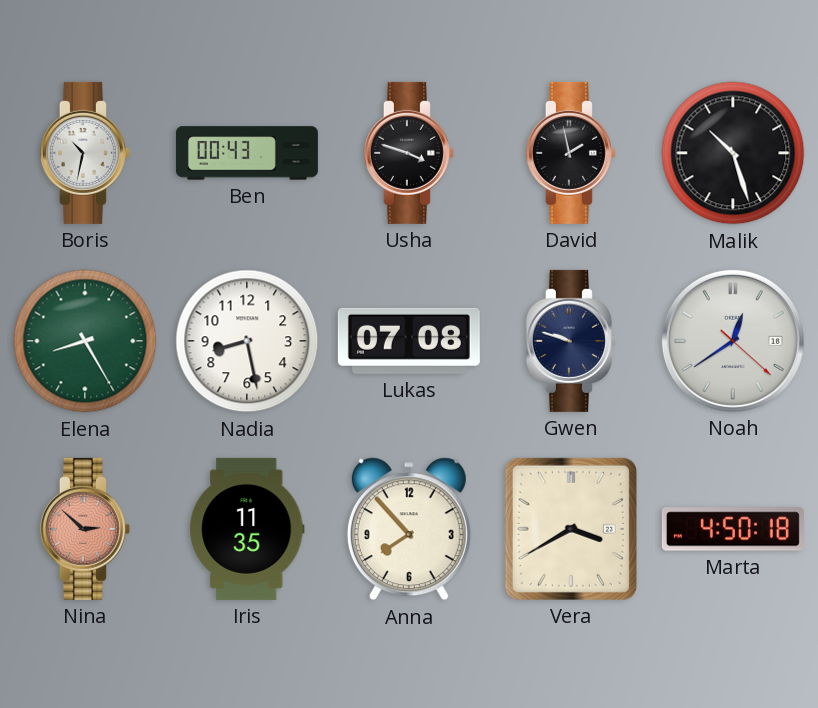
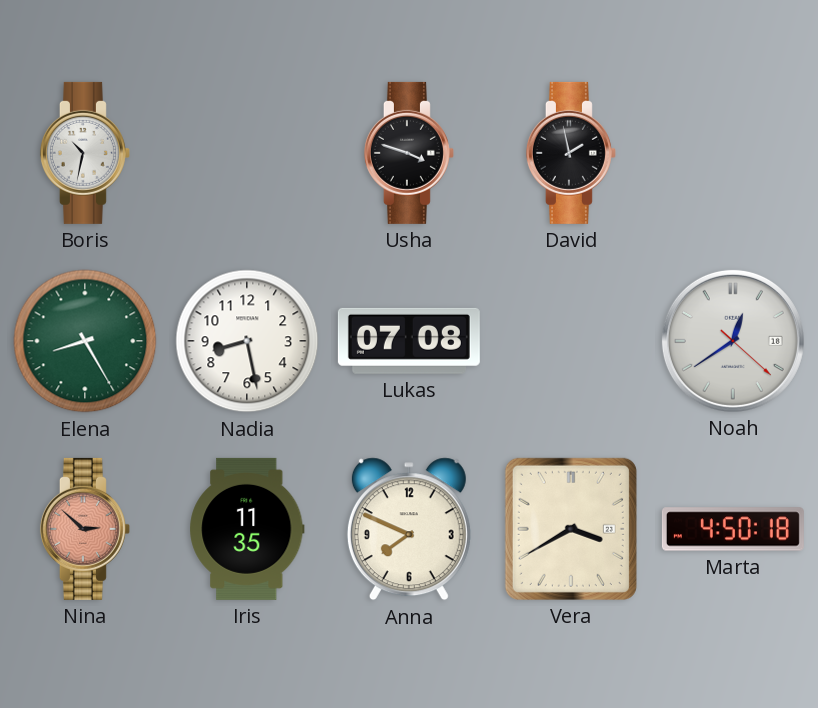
Ben: 00:43 -> none
Malik: 10:27 -> none
Gwen: 9:48 -> none
Anna: 7:53 -> 7:49
